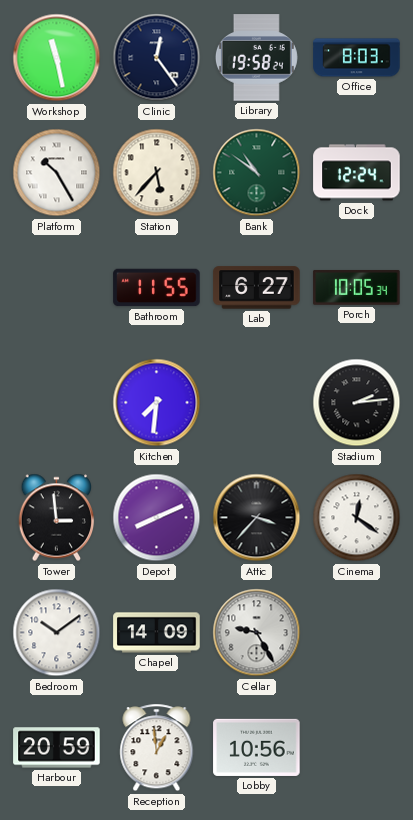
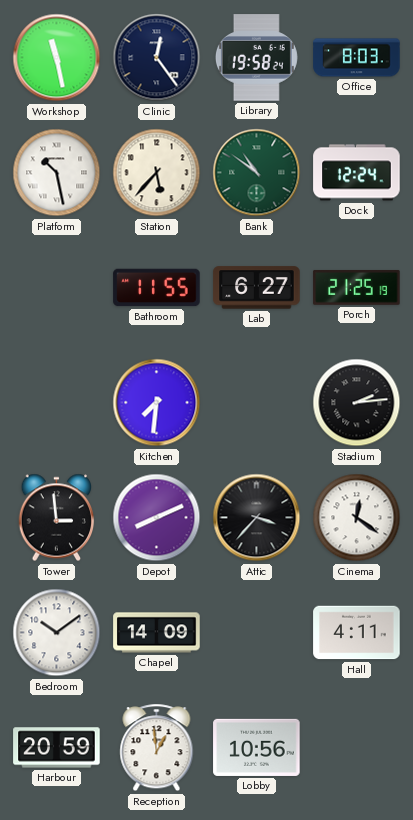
Platform: 10:25 -> 10:28
Porch: 10:05 -> 21:25
Cellar: 9:25 -> none
Hall: none -> 4:11
